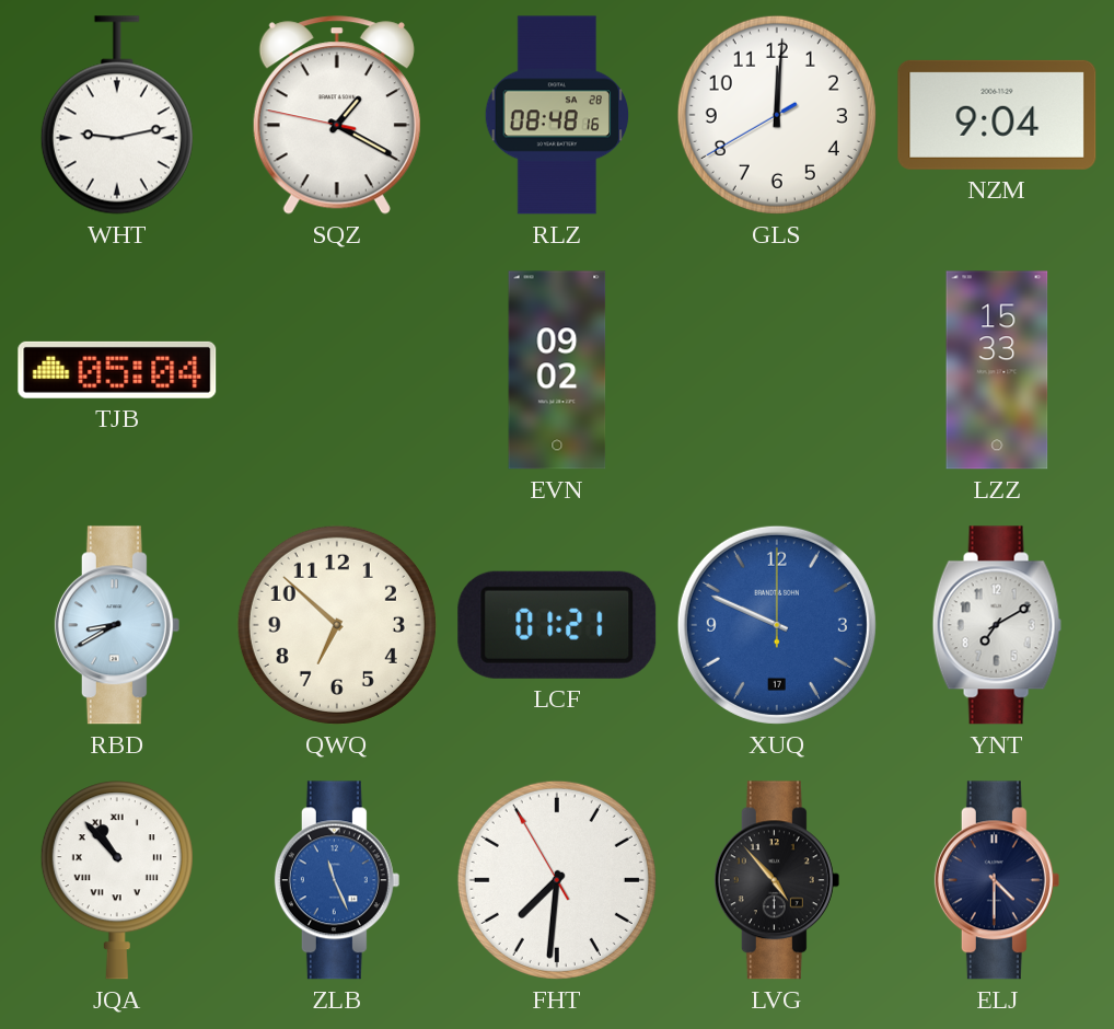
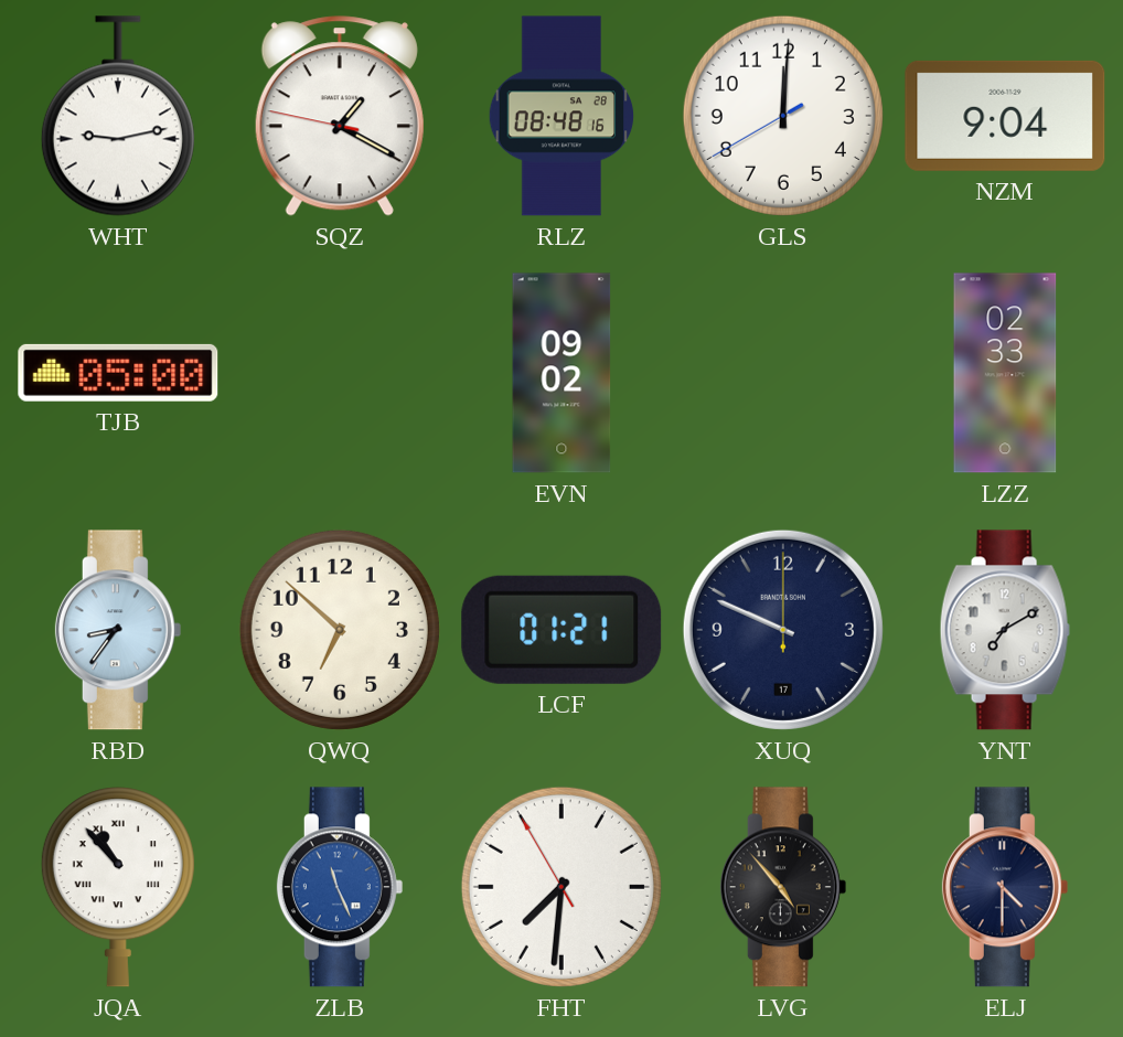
TJB: 05:04 -> 05:00
LZZ: 15:33 -> 02:33
RBD: 8:40 -> 8:36
XUQ dial: blue -> navy
